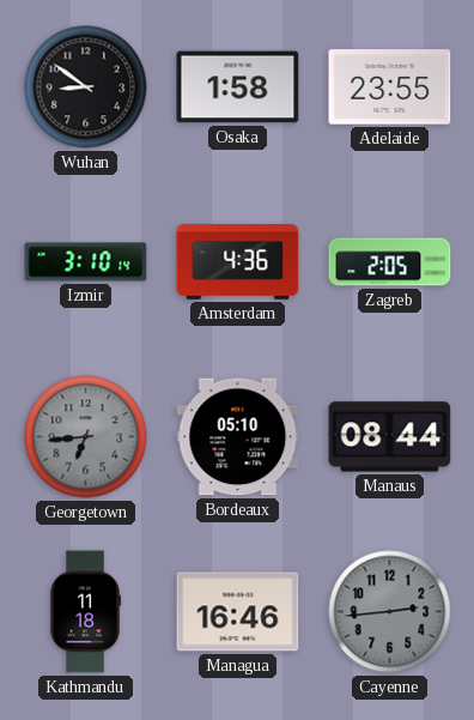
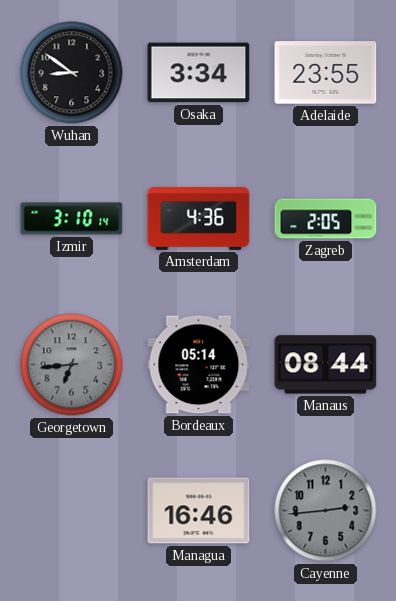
Osaka: 1:58 -> 3:34
Bordeaux: 05:10 -> 05:14
Kathmandu: 11:18 -> none
